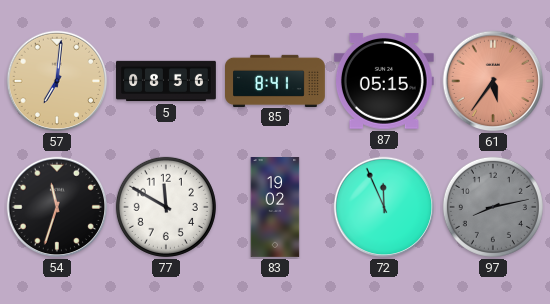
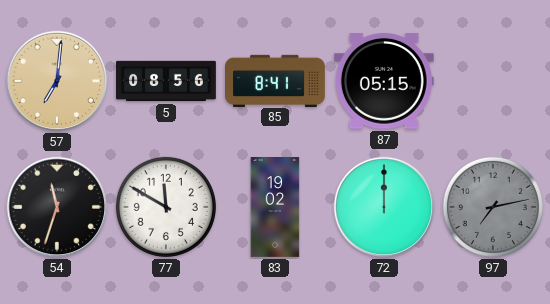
61: 5:36 -> none
72: 11:56 -> 12:00
97: 8:13 -> 7:13
